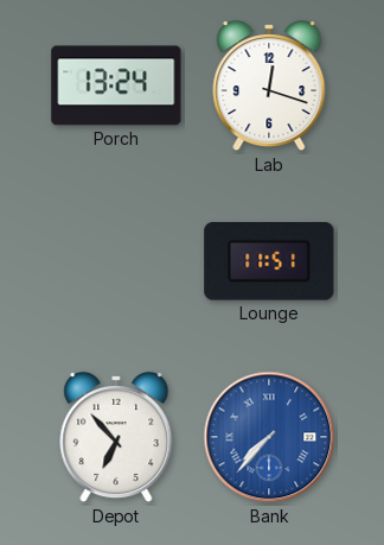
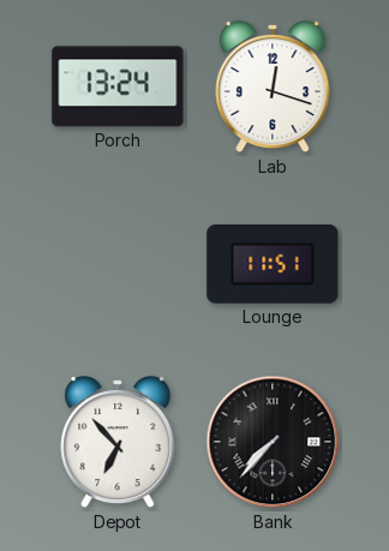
Bank dial: blue -> black
